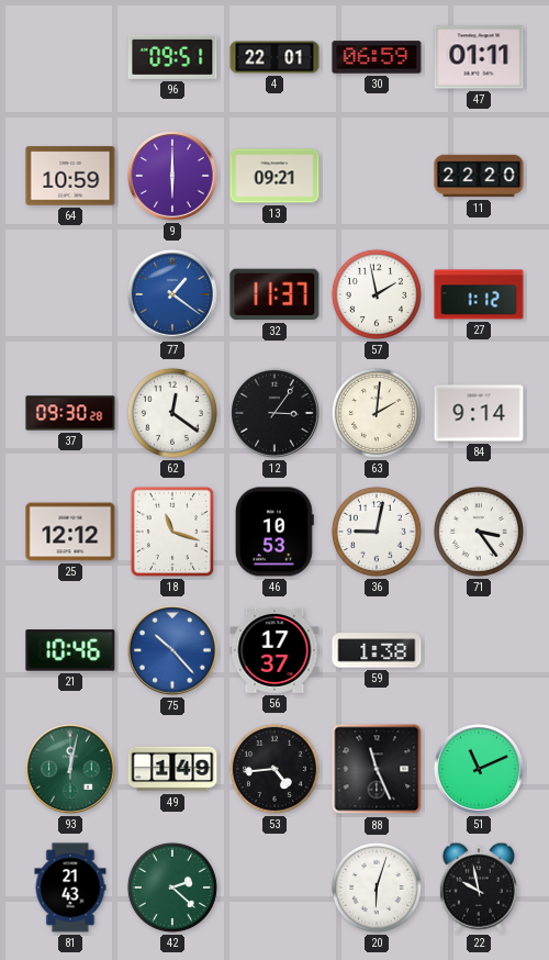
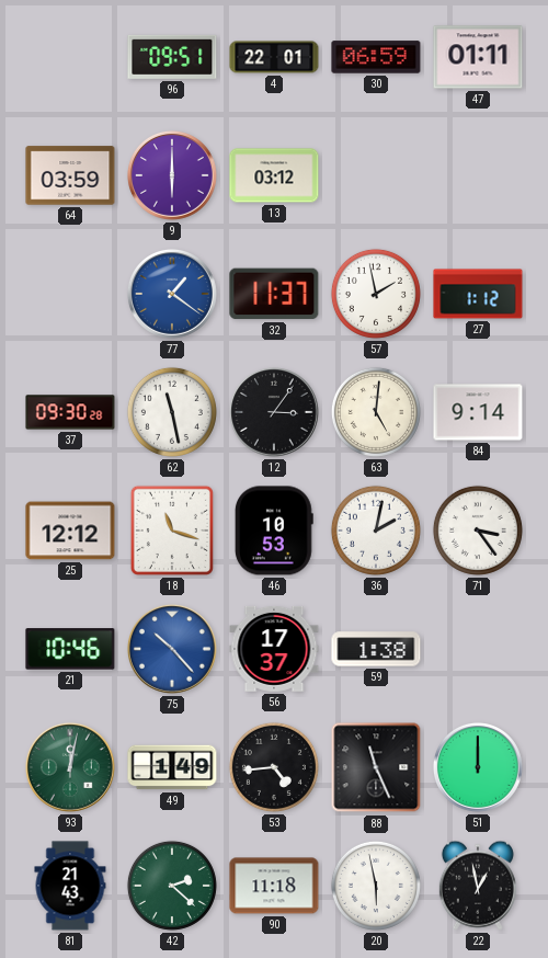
64: 10:59 -> 03:59
13: 09:21 -> 03:12
11: 22:20 -> none
62: 12:21 -> 11:28
63: 2:01 -> 5:01
36: 9:02 -> 2:02
51: 11:11 -> 12:00
90: none -> 11:18
20: 6:03 -> 5:58
22: 9:58 -> 12:58
